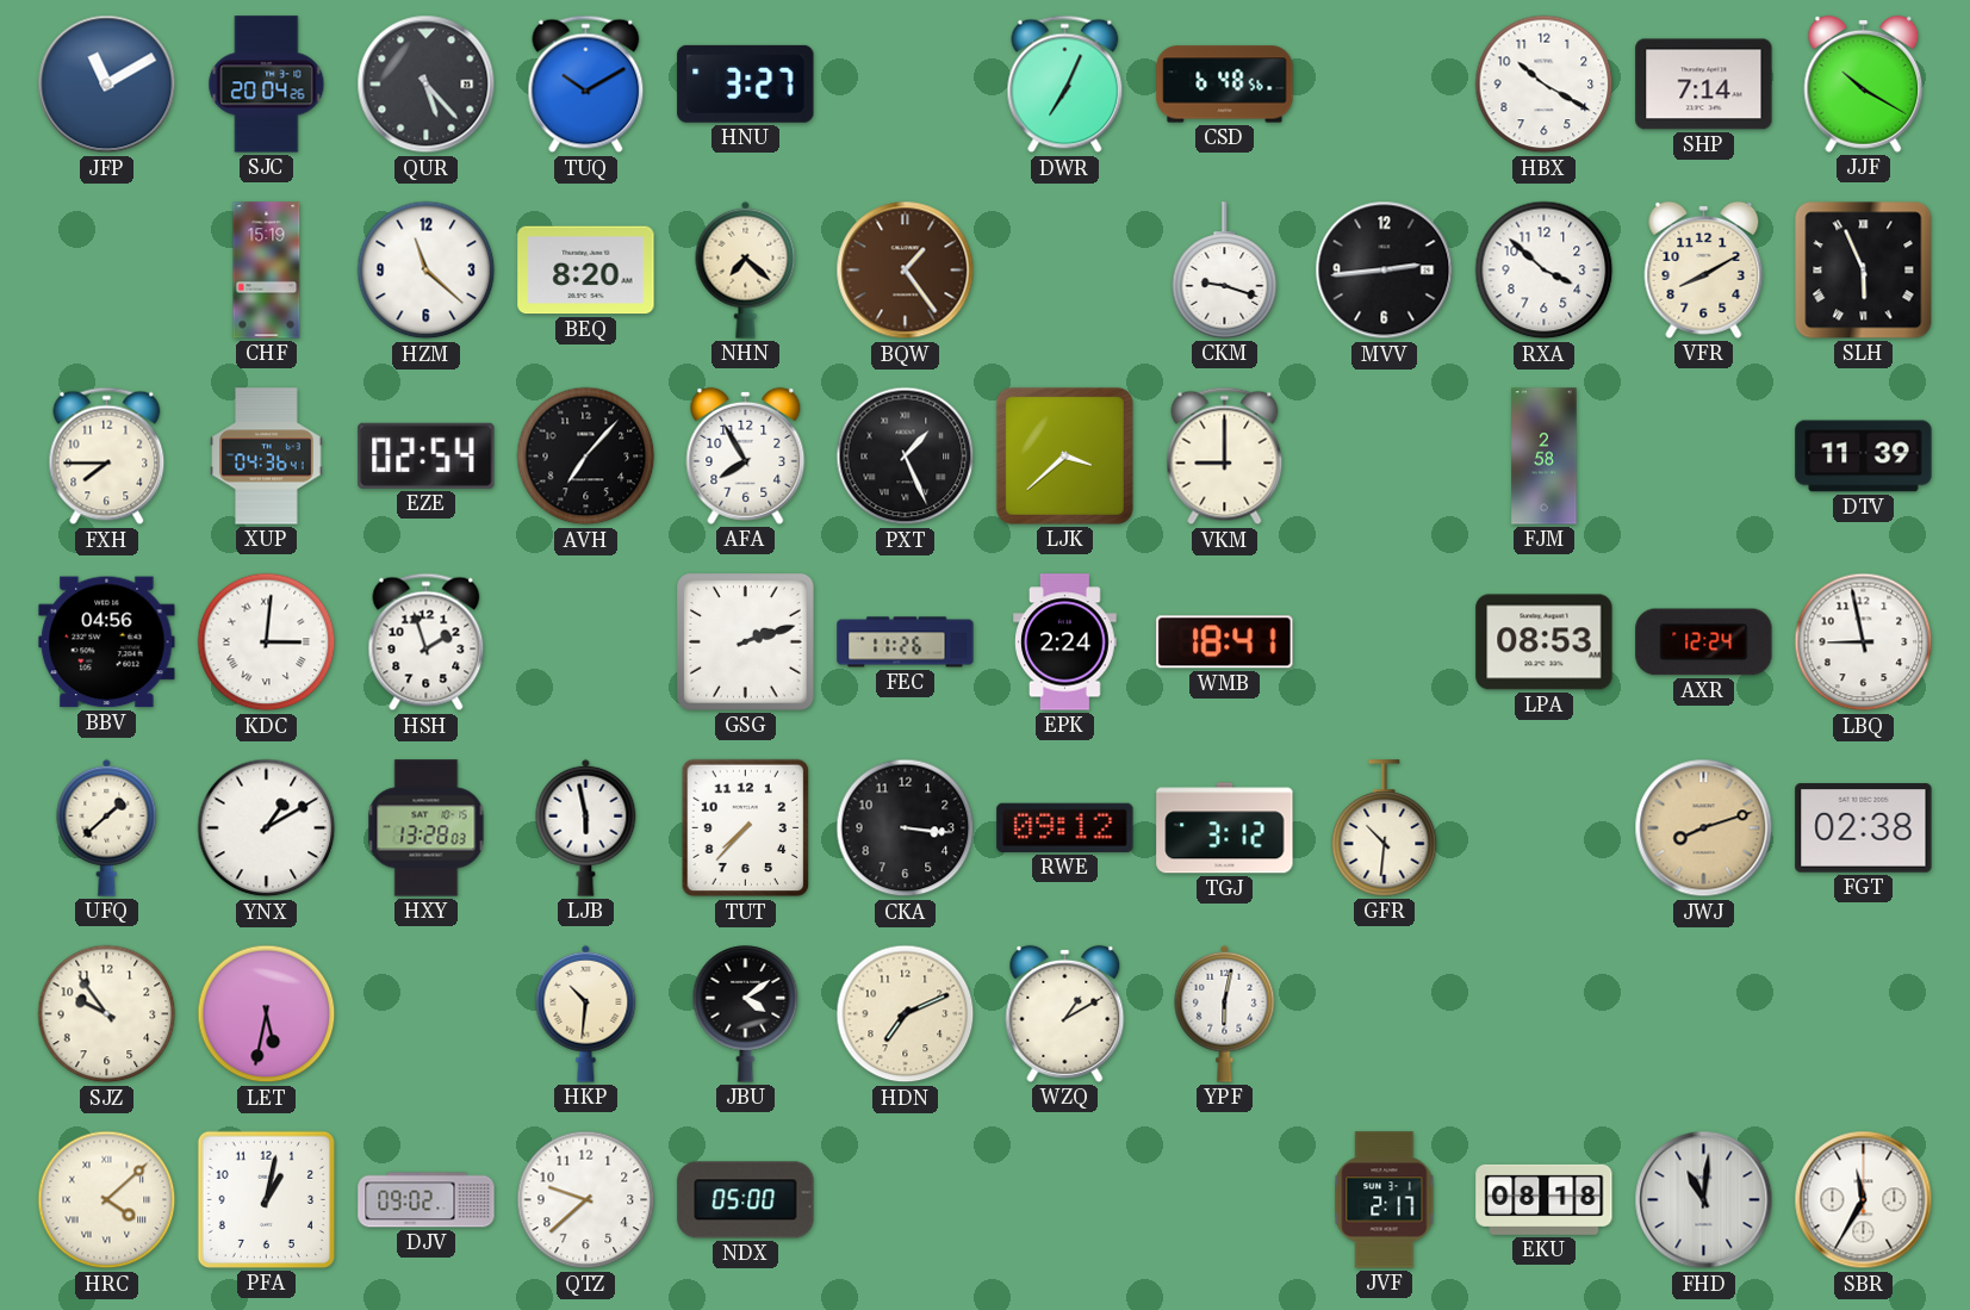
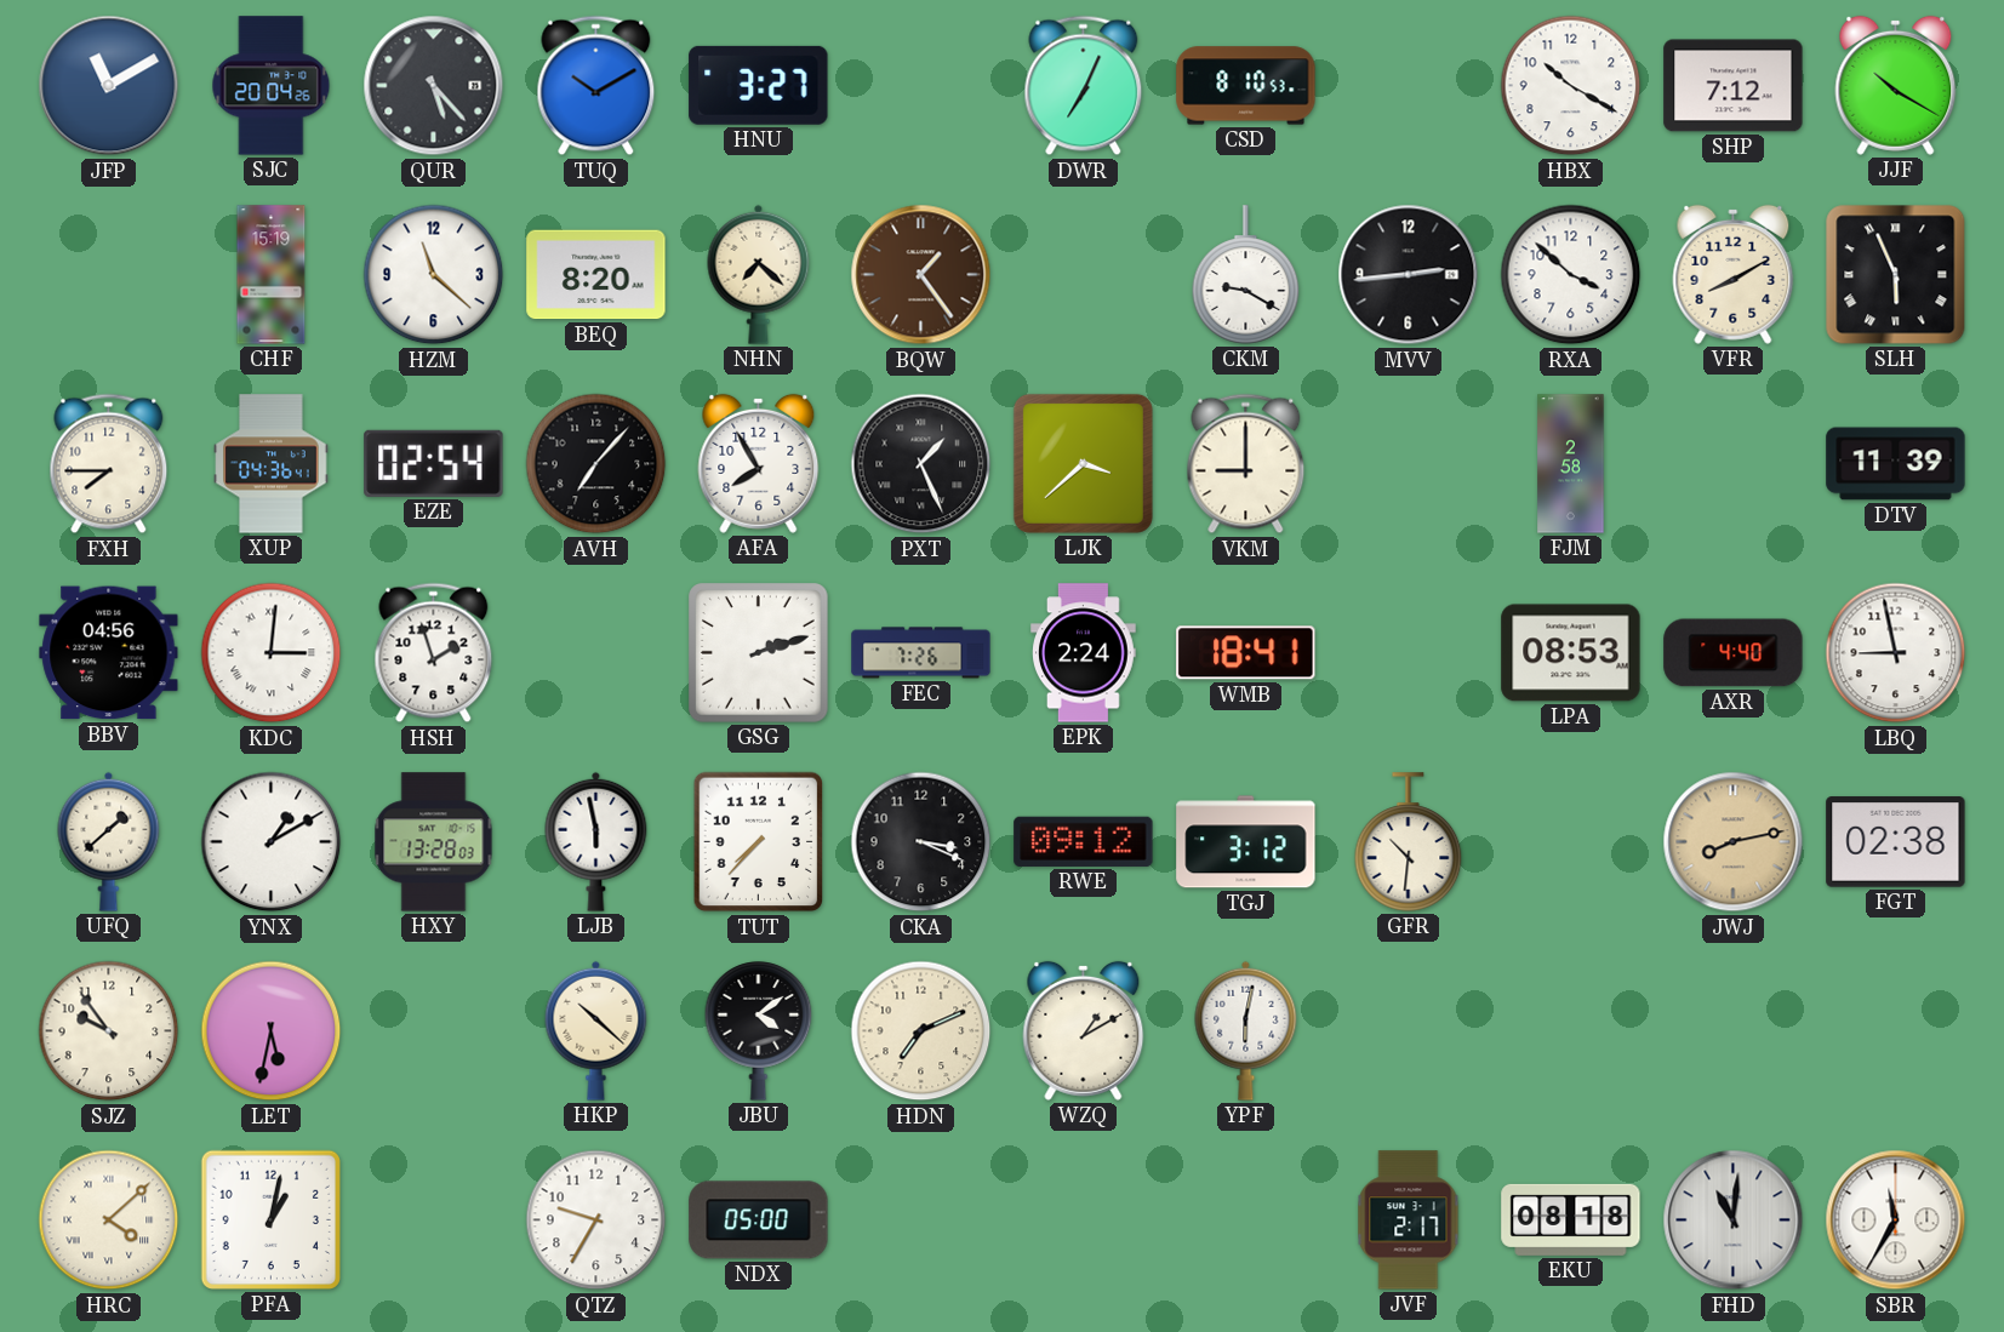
CSD: 6:48 -> 8:10
SHP: 7:14 -> 7:12
CKM: 9:18 -> 9:20
FEC: 11:26 -> 7:26
AXR: 12:24 -> 4:40
CKA: 3:16 -> 3:19
JWJ: 8:12 -> 8:13
HKP: 10:31 -> 10:22
DJV: 09:02 -> none
QTZ: 9:38 -> 9:35
